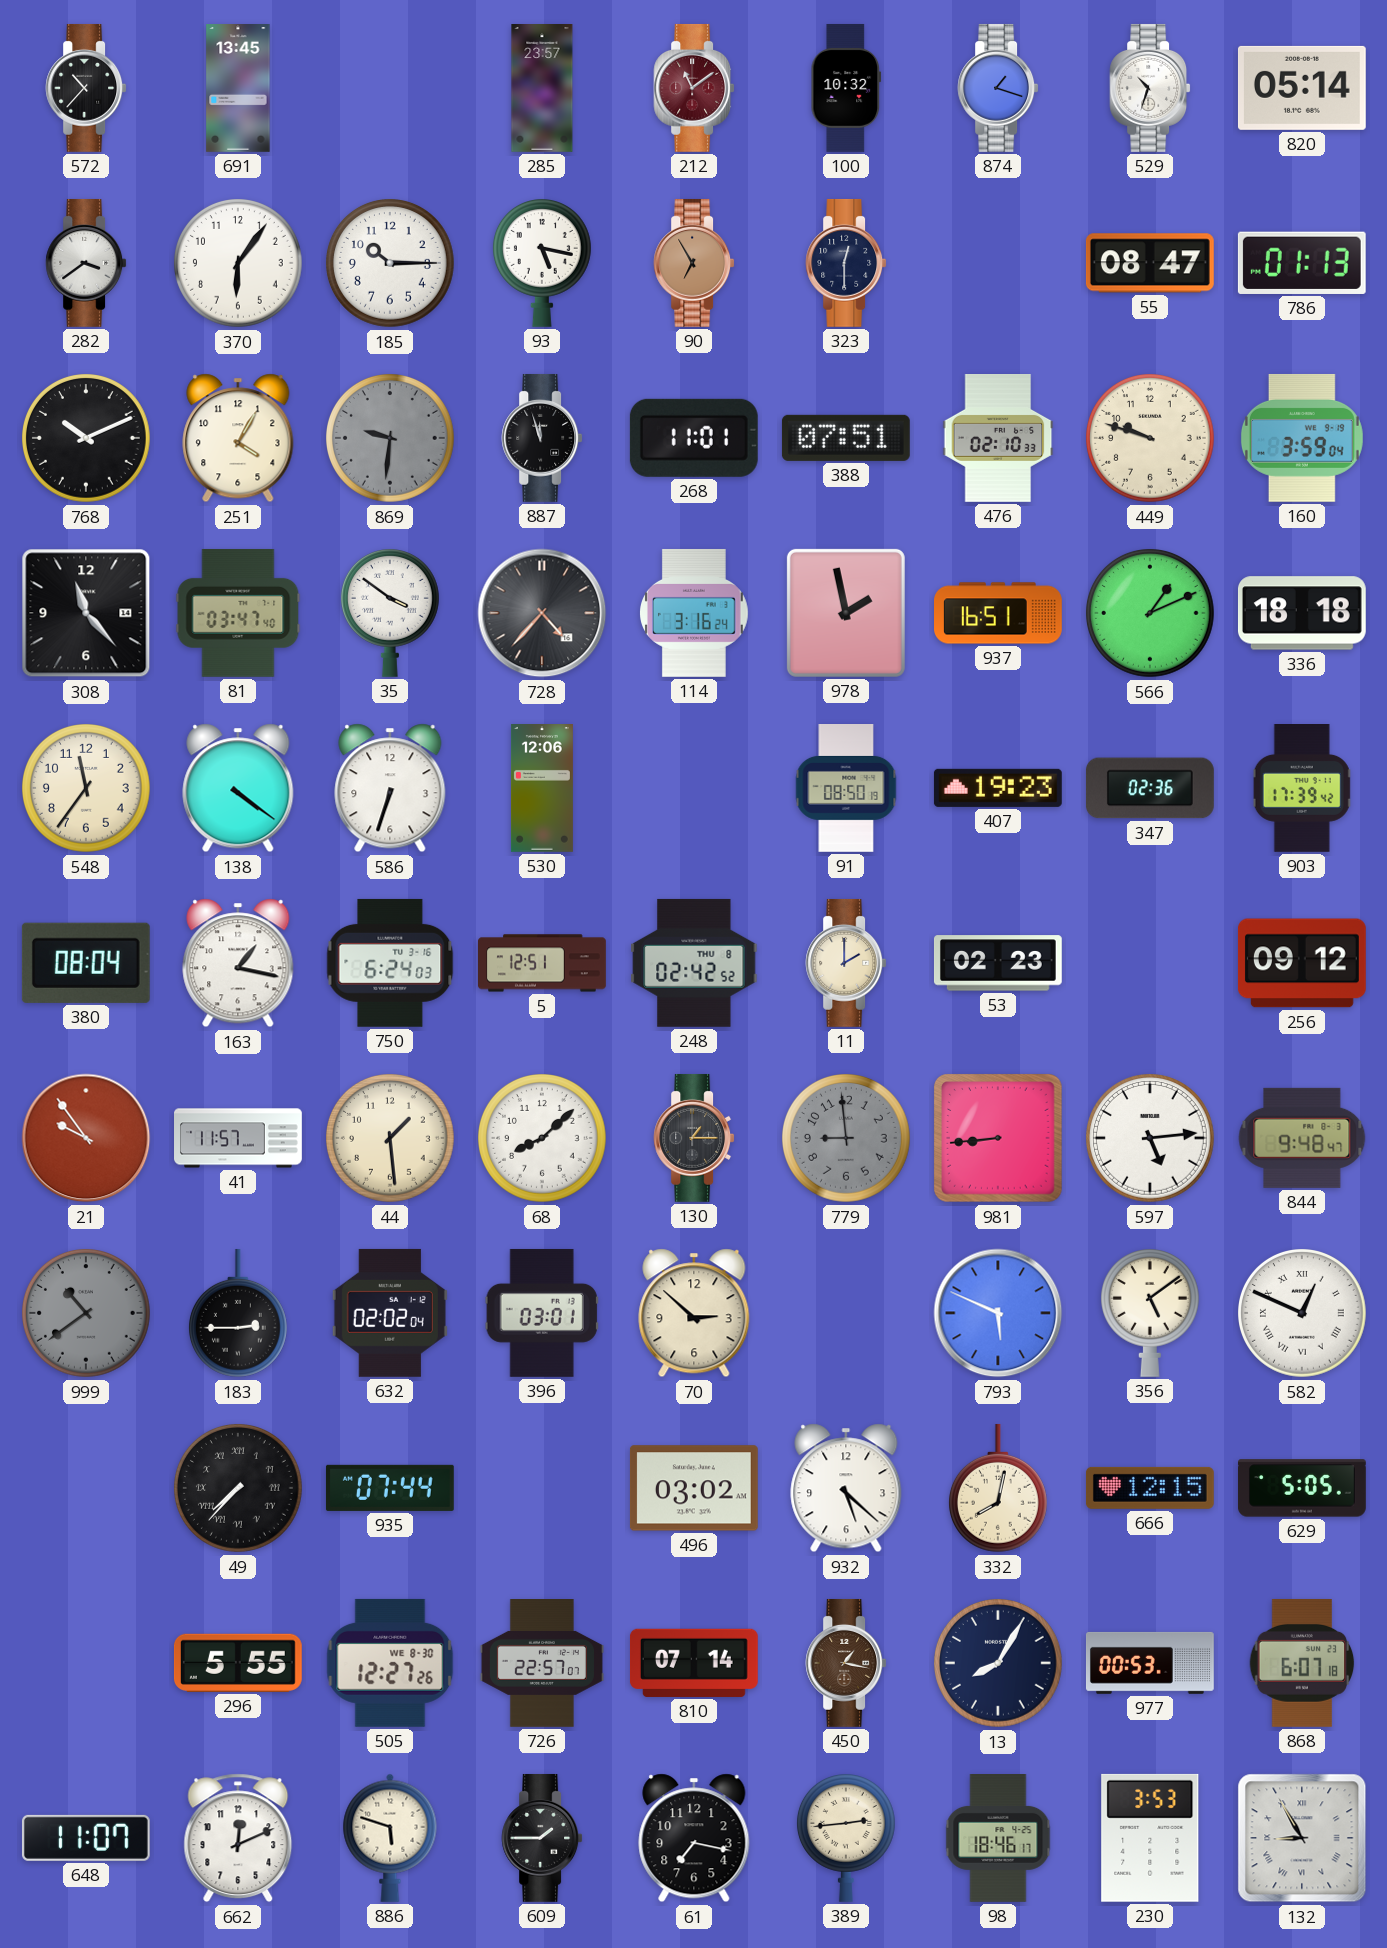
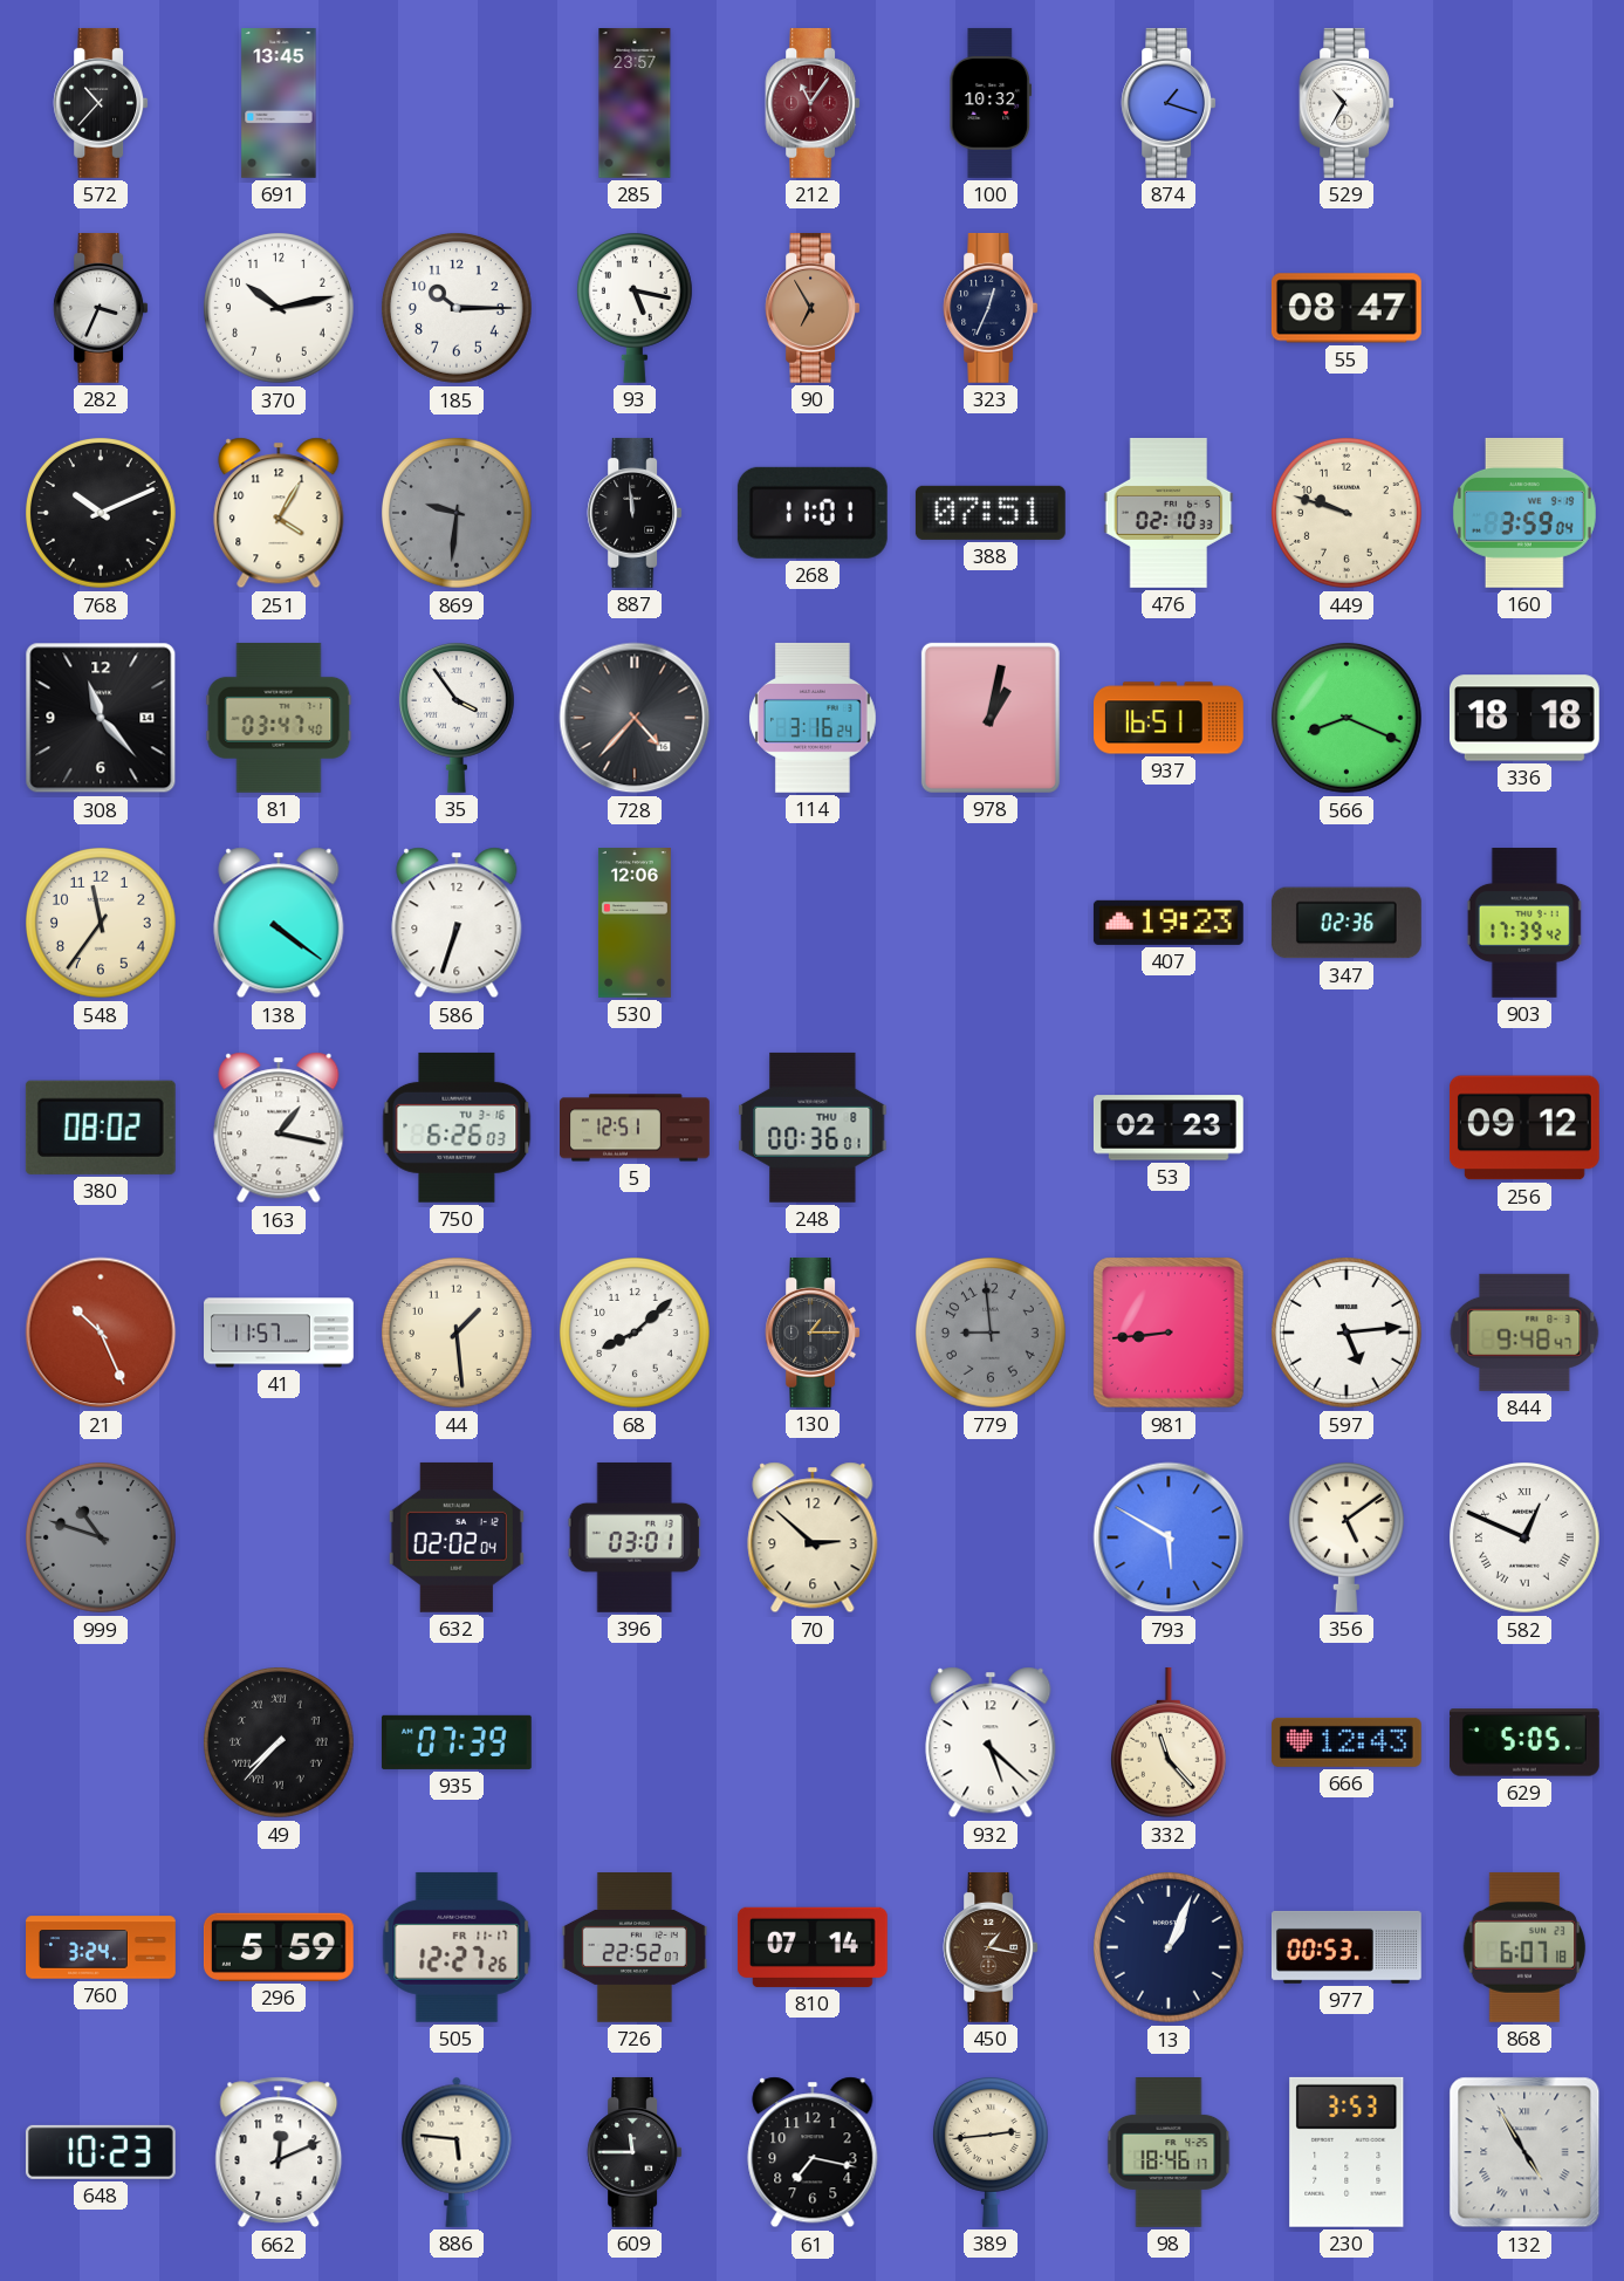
212: 11:09 -> 11:06
529: 10:33 -> 10:35
820: 05:14 -> none
282: 3:39 -> 3:34
370: 6:06 -> 10:13
323: 12:30 -> 12:34
786: 01:13 -> none
887: 11:57 -> 11:59
35: 3:51 -> 3:54
978: 1:58 -> 1:02
566: 1:11 -> 8:19
91: 08:50 -> none
380: 08:04 -> 08:02
750: 6:24 -> 6:26
248: 02:42 -> 00:36
11: 2:00 -> none
21: 9:54 -> 10:26
999: 10:39 -> 10:48
183: 2:45 -> none
793: 5:49 -> 5:50
935: 07:44 -> 07:39
496: 03:02 -> none
332: 8:02 -> 11:23
666: 12:15 -> 12:43
760: none -> 3:24
296: 5:55 -> 5:59
505 date: WE 8-30 -> FR 11-17
726: 22:57 -> 22:52
13: 8:05 -> 1:04
648: 11:07 -> 10:23
886: 5:48 -> 5:46
609: 1:45 -> 11:45
132: 8:55 -> 4:55
